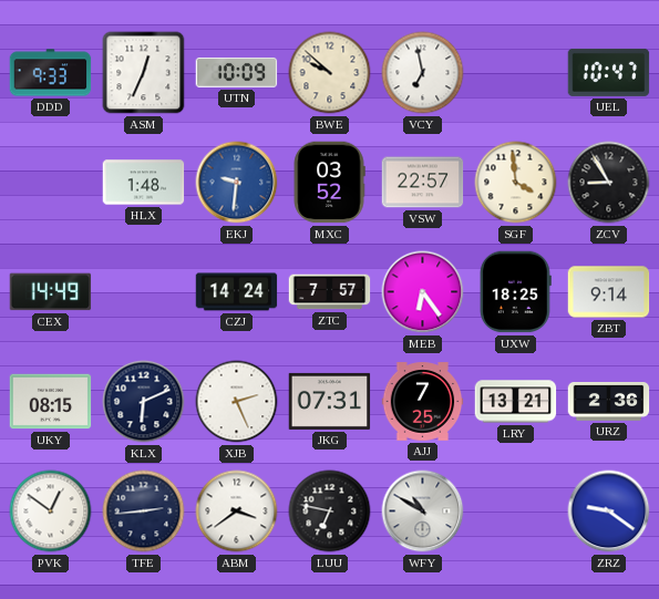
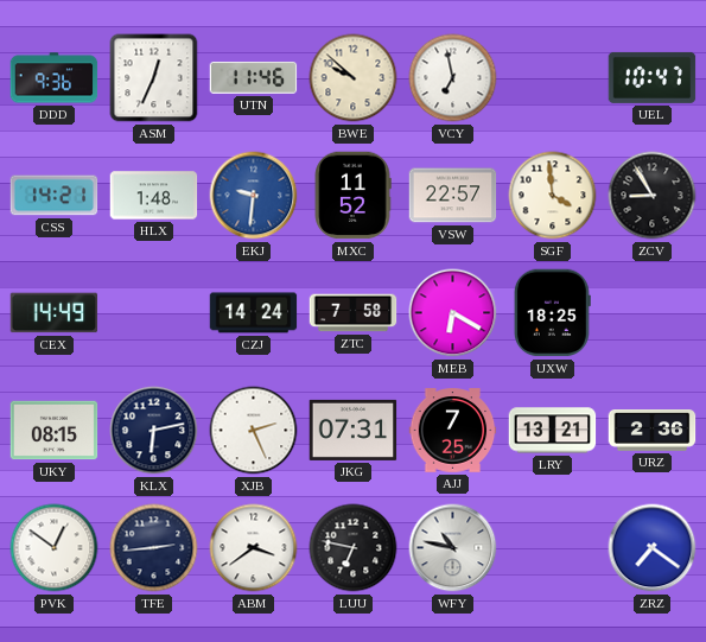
DDD: 9:33 -> 9:36
UTN: 10:09 -> 11:46
CSS: none -> 14:21
MXC: 03:52 -> 11:52
ZTC: 7:57 -> 7:58
MEB: 6:24 -> 6:20
ZBT: 9:14 -> none
KLX: 6:11 -> 6:13
WFY: 10:50 -> 10:47
ZRZ: 9:21 -> 7:21
